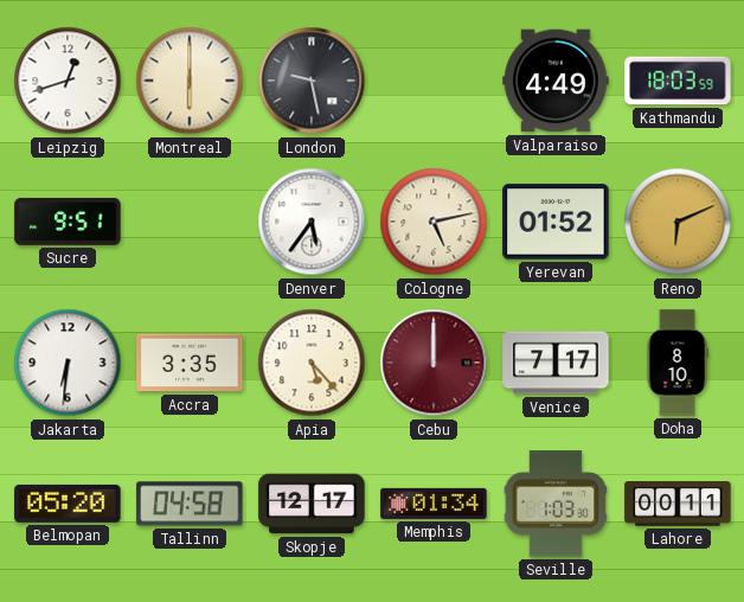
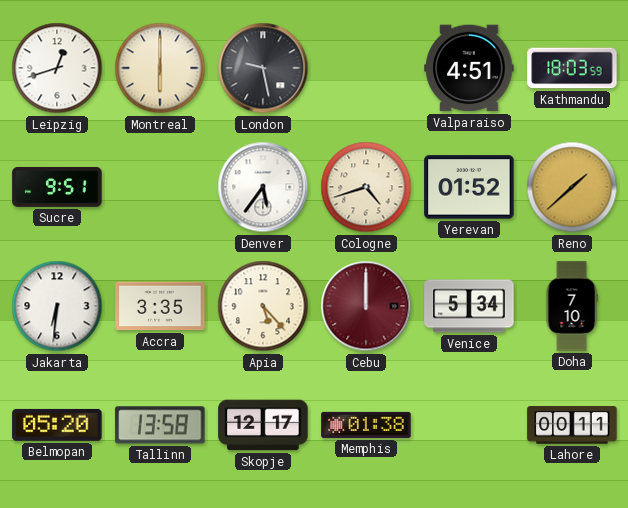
Valparaiso: 4:49 -> 4:51
Cologne: 5:13 -> 4:42
Reno: 6:11 -> 1:38
Venice: 7:17 -> 5:34
Doha: 8:10 -> 7:10
Tallinn: 04:58 -> 13:58
Memphis: 01:34 -> 01:38
Seville: 1:03 -> none
